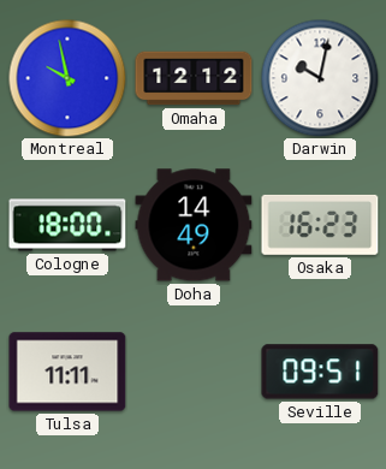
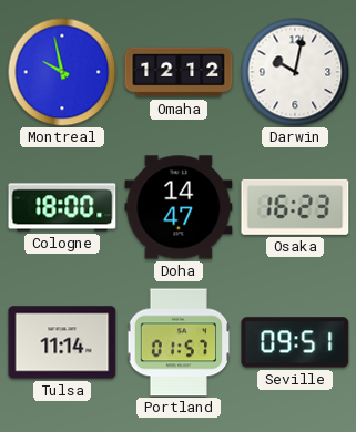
Doha: 14:49 -> 14:47
Tulsa: 11:11 -> 11:14
Portland: none -> 01:57
